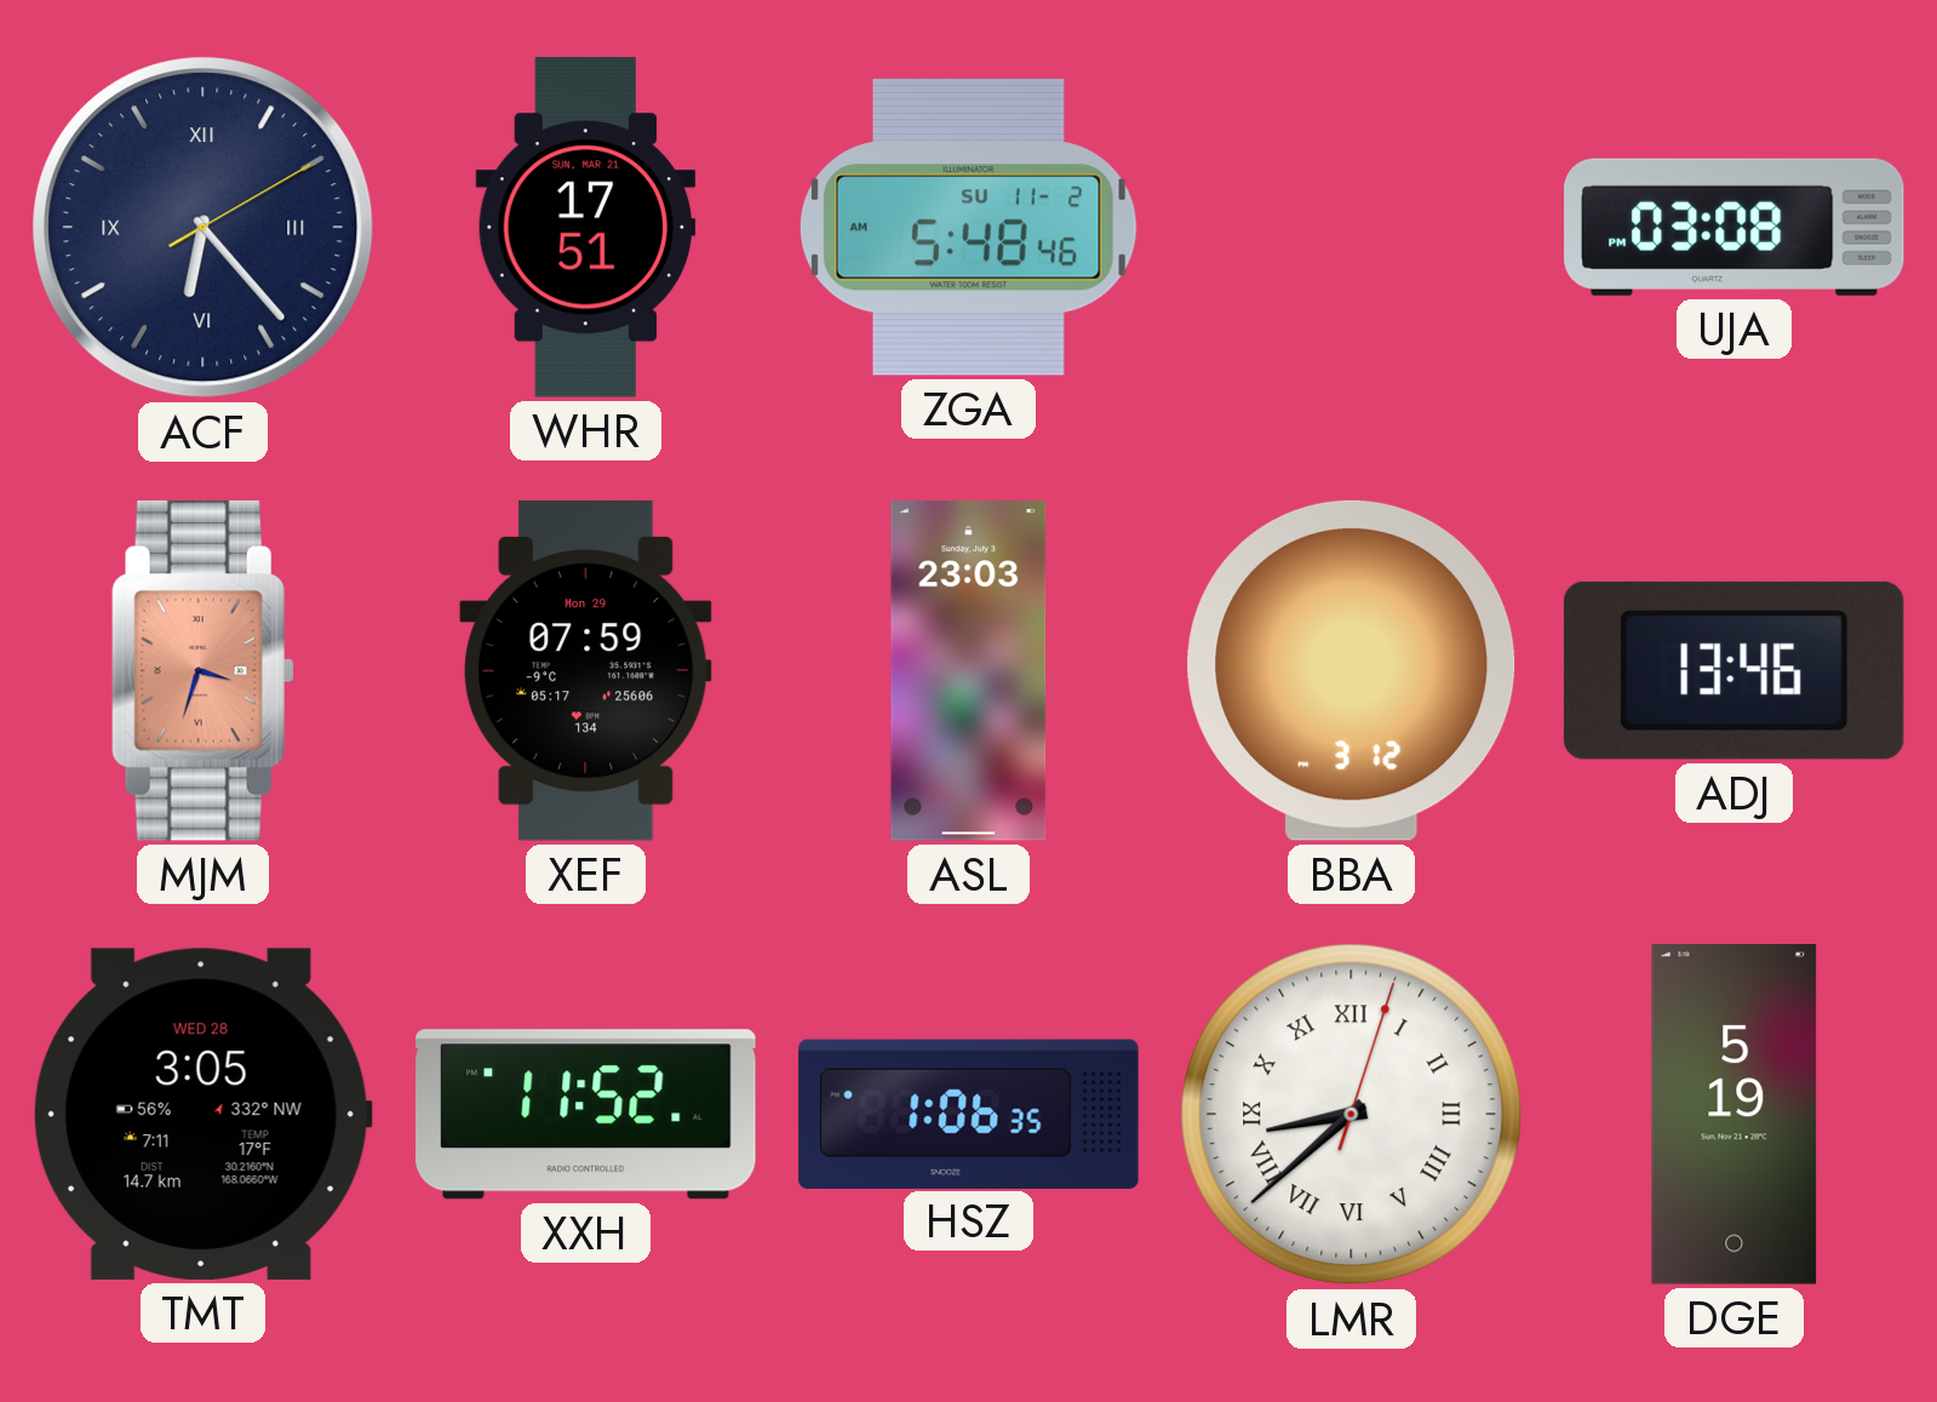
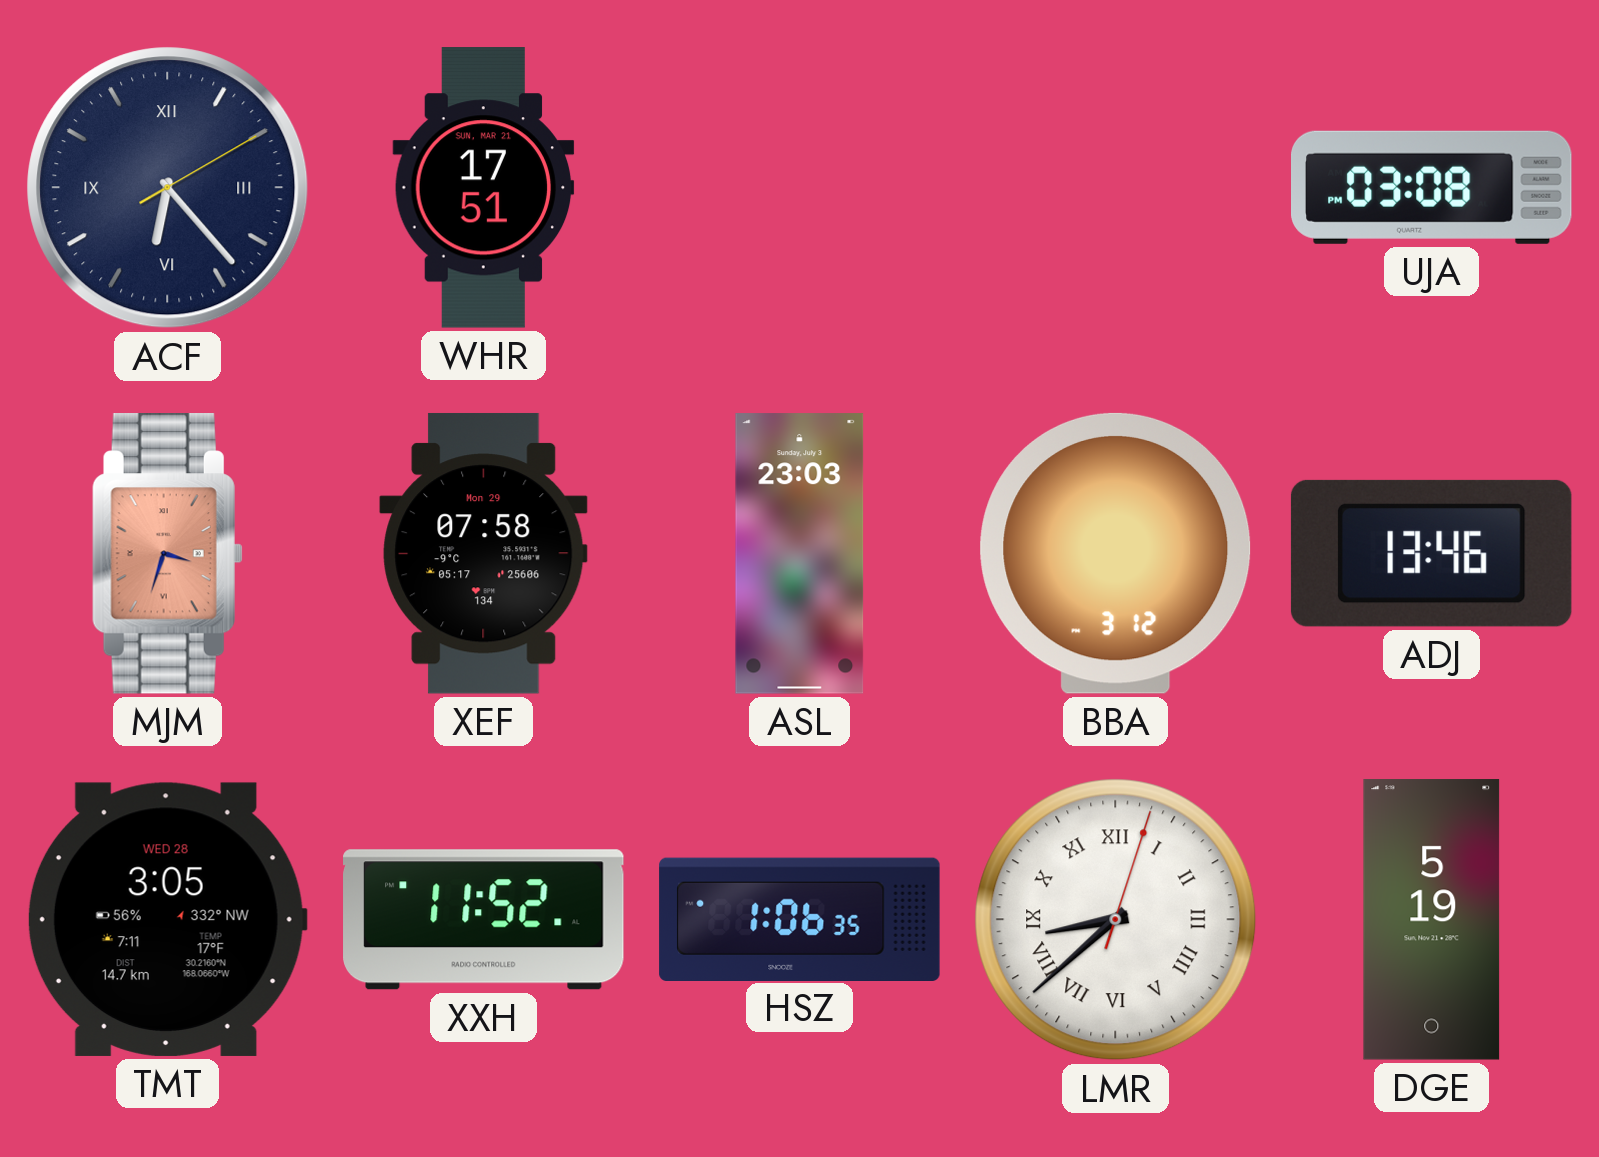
ZGA: 5:48 -> none
XEF: 07:59 -> 07:58
